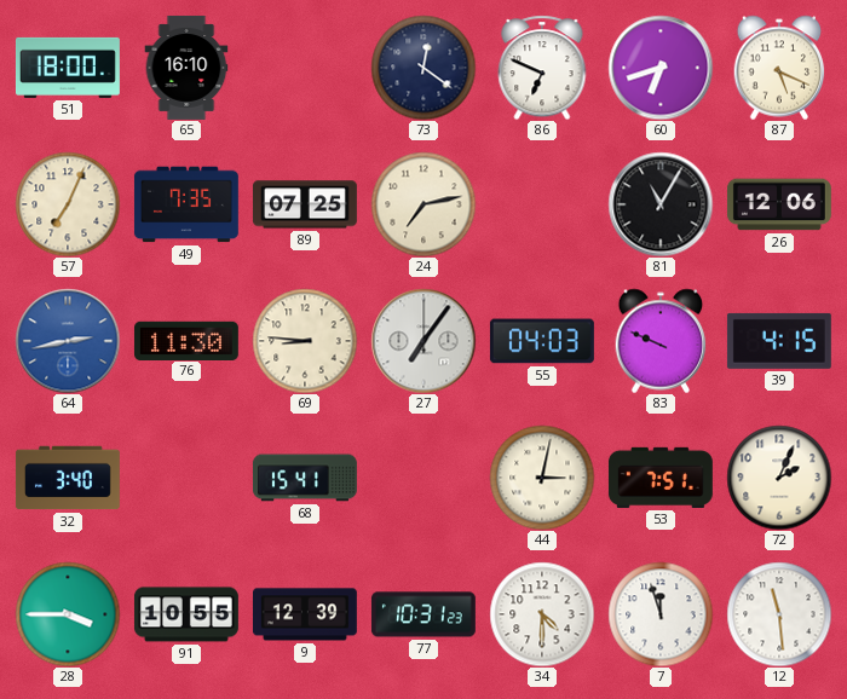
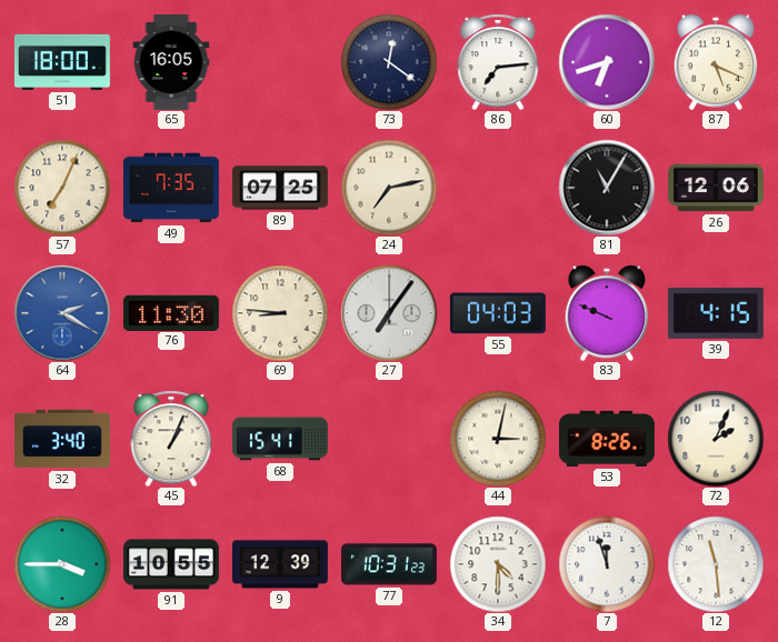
65: 16:10 -> 16:05
86: 6:49 -> 7:14
64: 2:43 -> 2:20
45: none -> 1:04
53: 7:51 -> 8:26
